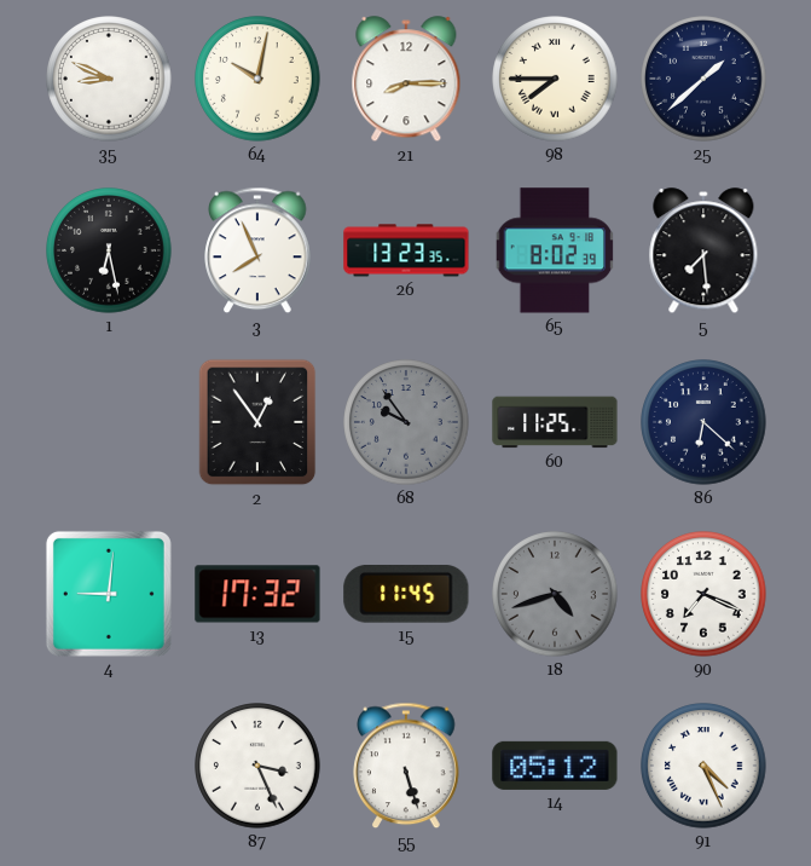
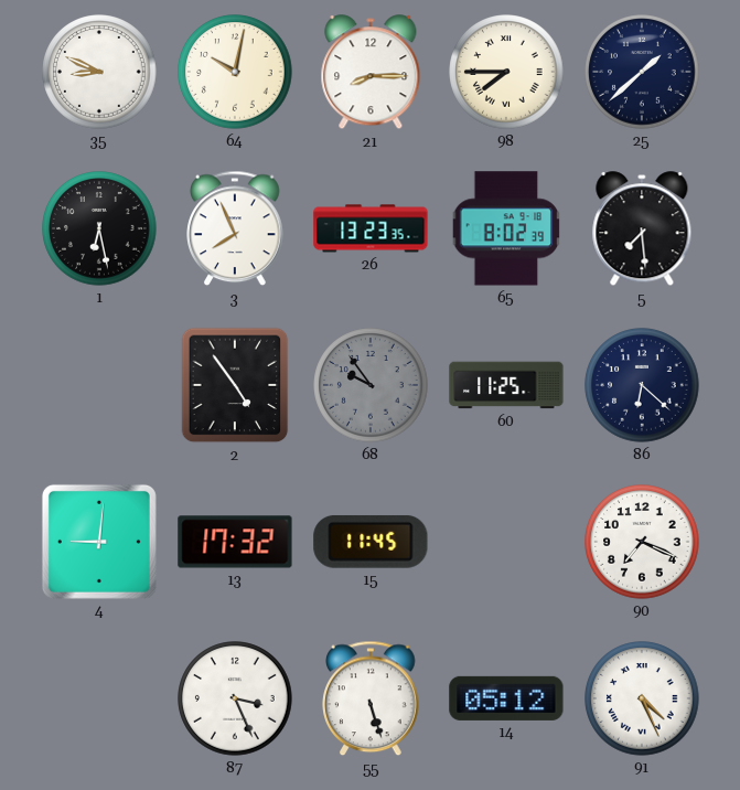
2: 12:54 -> 4:54
18: 4:42 -> none
